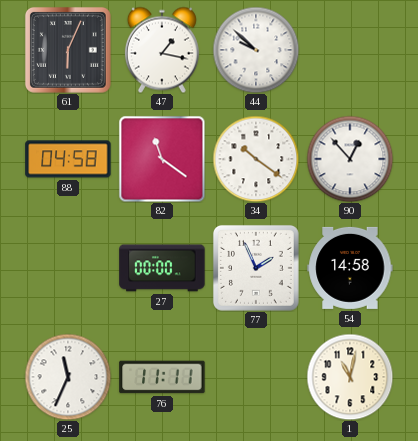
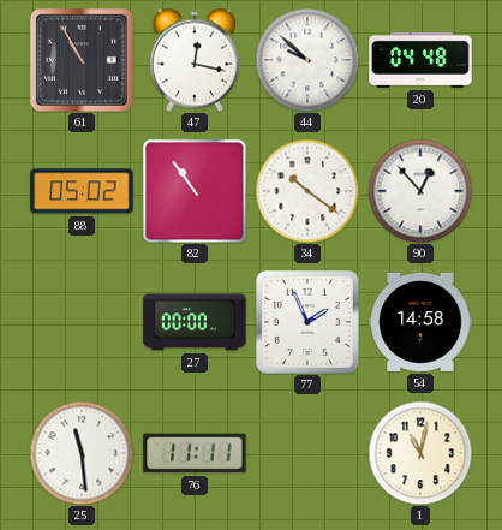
61: 6:04 -> 10:55
47: 1:17 -> 12:17
20: none -> 04:48
88: 04:58 -> 05:02
82: 11:21 -> 10:54
25: 11:34 -> 11:29
